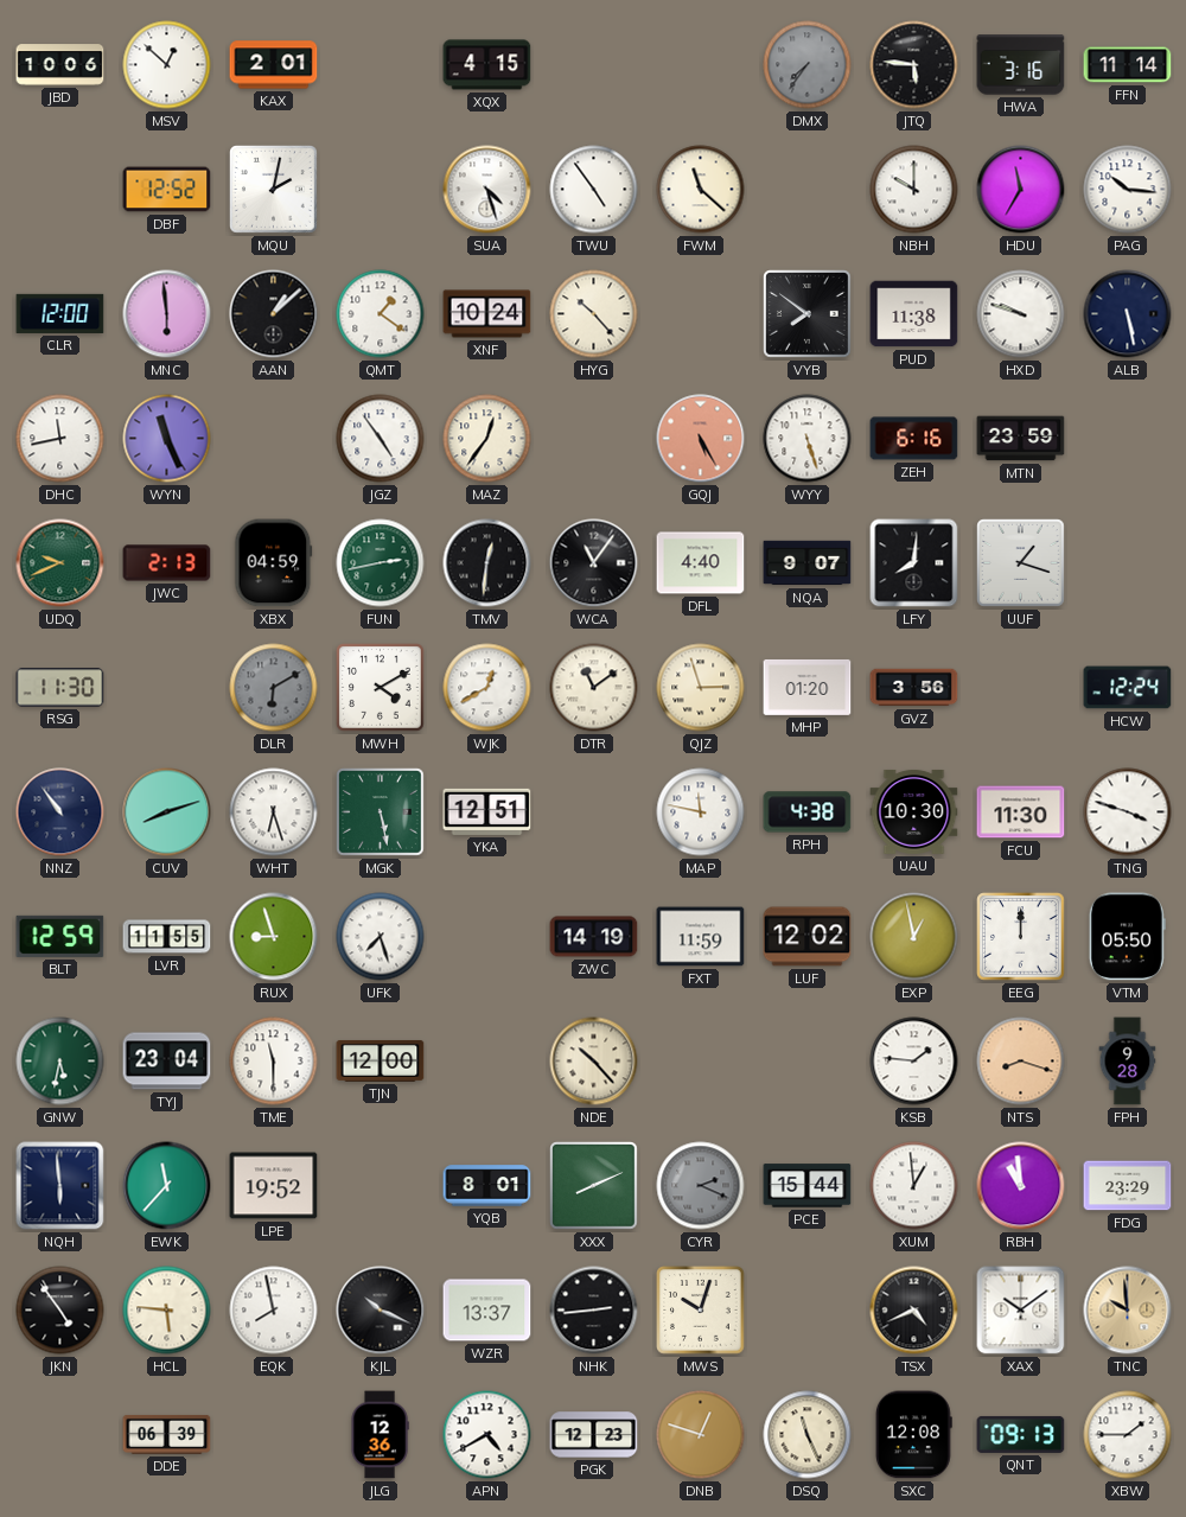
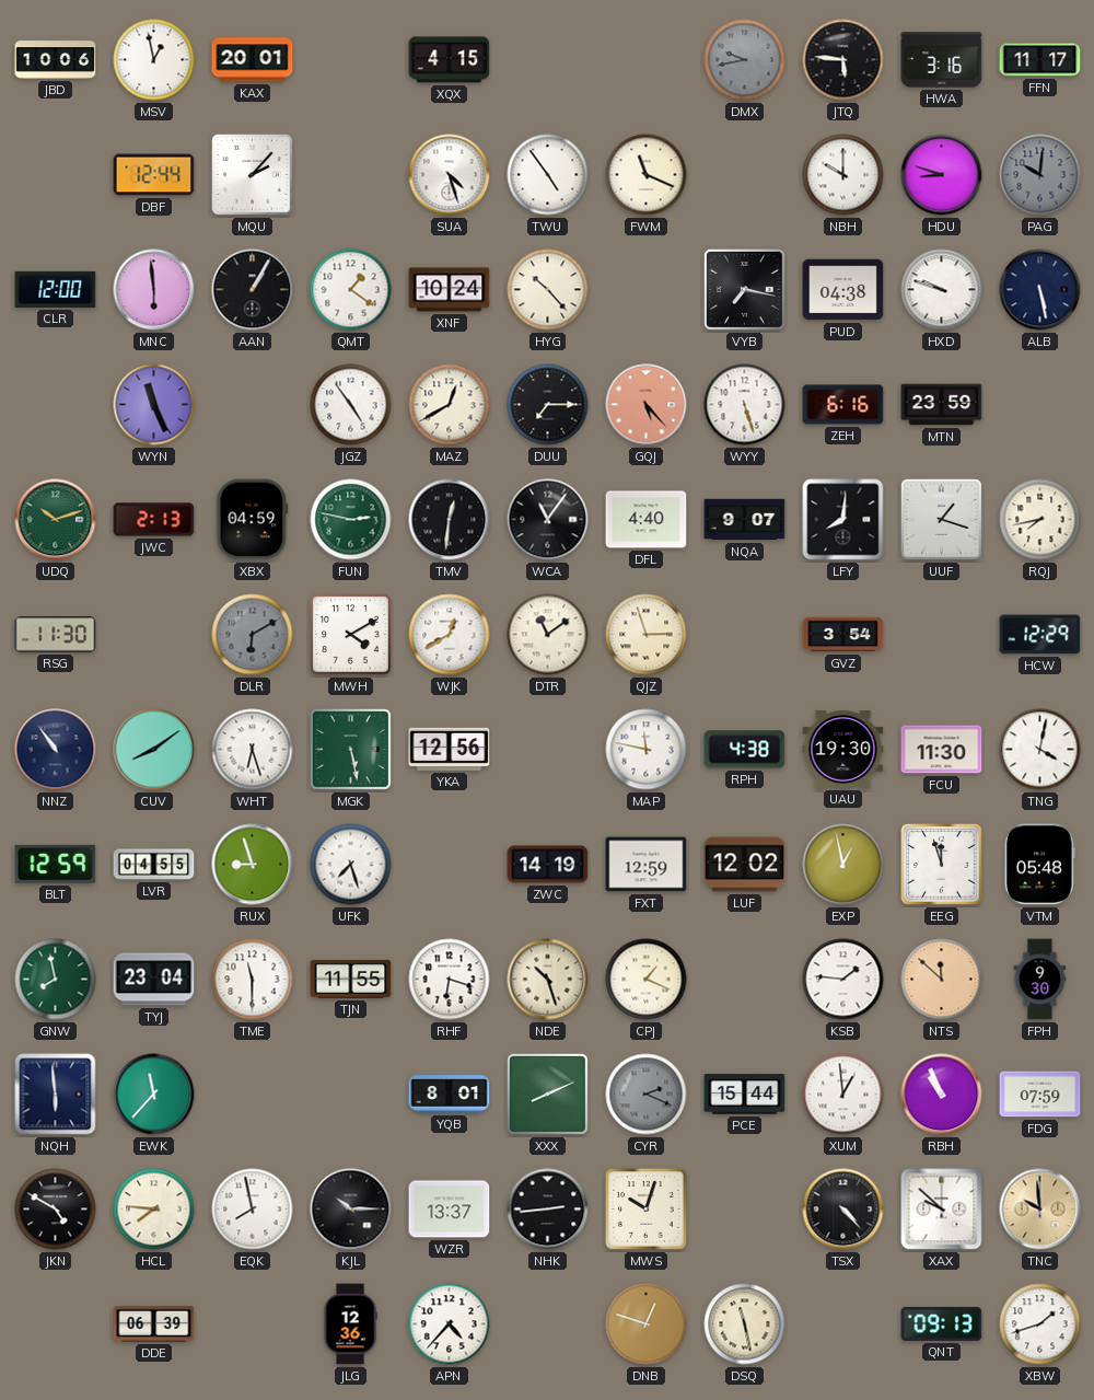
MSV: 12:52 -> 12:58
KAX: 2:01 -> 20:01
DMX: 7:36 -> 9:43
FFN: 11:14 -> 11:17
DBF: 12:52 -> 12:44
MQU: 2:02 -> 2:07
FWM: 11:22 -> 11:19
HDU: 11:35 -> 8:48
PAG: 10:16 -> 10:01
PAG dial: white -> grey
AAN: 1:08 -> 1:05
VYB: 7:51 -> 7:17
PUD: 11:38 -> 04:38
DHC: 11:43 -> none
MAZ: 12:36 -> 12:40
DUU: none -> 7:15
GQJ: 5:25 -> 5:23
UDQ: 9:41 -> 10:12
FUN: 2:43 -> 2:47
RQJ: none -> 7:43
MHP: 01:20 -> none
GVZ: 3:56 -> 3:54
HCW: 12:24 -> 12:29
CUV: 8:12 -> 8:09
YKA: 12:51 -> 12:56
UAU: 10:30 -> 19:30
TNG: 3:48 -> 4:02
LVR: 11:55 -> 04:55
FXT: 11:59 -> 12:59
EEG: 12:00 -> 11:57
VTM: 05:50 -> 05:48
GNW: 5:32 -> 7:58
TJN: 12:00 -> 11:55
RHF: none -> 6:18
NDE: 10:23 -> 10:27
CPJ: none -> 1:19
NTS: 8:18 -> 11:52
FPH: 9:28 -> 9:30
LPE: 19:52 -> none
RBH: 10:59 -> 10:56
FDG: 23:29 -> 07:59
JKN: 4:54 -> 4:50
HCL: 5:46 -> 7:46
KJL: 10:19 -> 10:15
TSX: 4:41 -> 4:23
XAX: 10:09 -> 9:52
APN: 4:40 -> 4:37
PGK: 12:23 -> none
DSQ: 11:26 -> 11:28
SXC: 12:08 -> none
XBW: 1:45 -> 1:42
